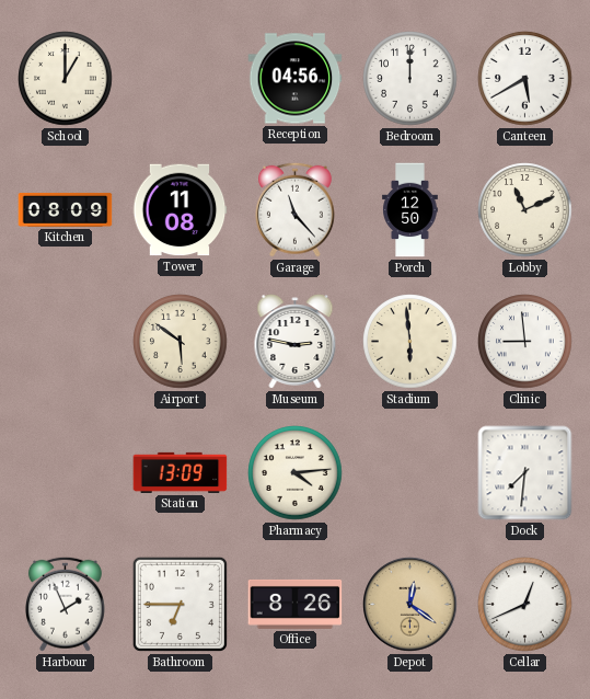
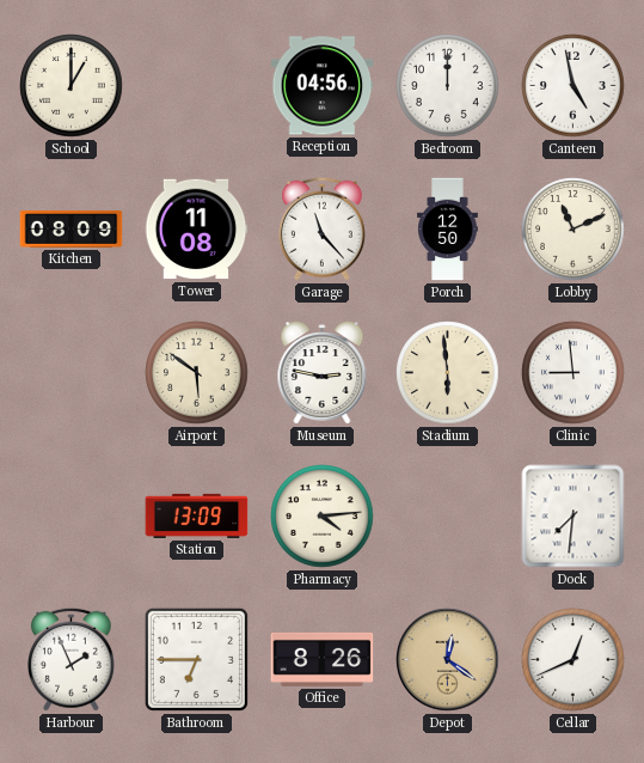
Canteen: 5:40 -> 4:58
